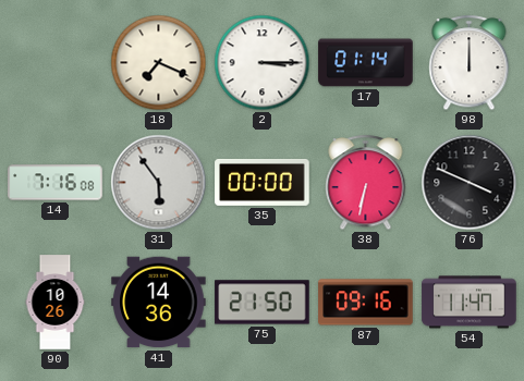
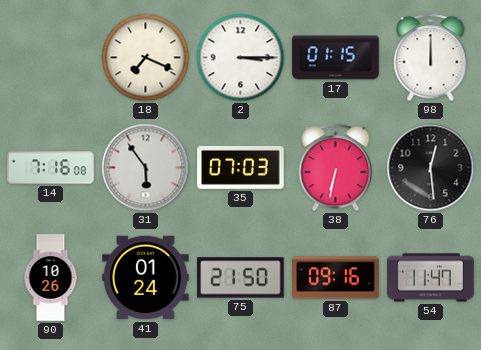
17: 01:14 -> 01:15
35: 00:00 -> 07:03
76: 3:49 -> 12:29
41: 14:36 -> 01:24
